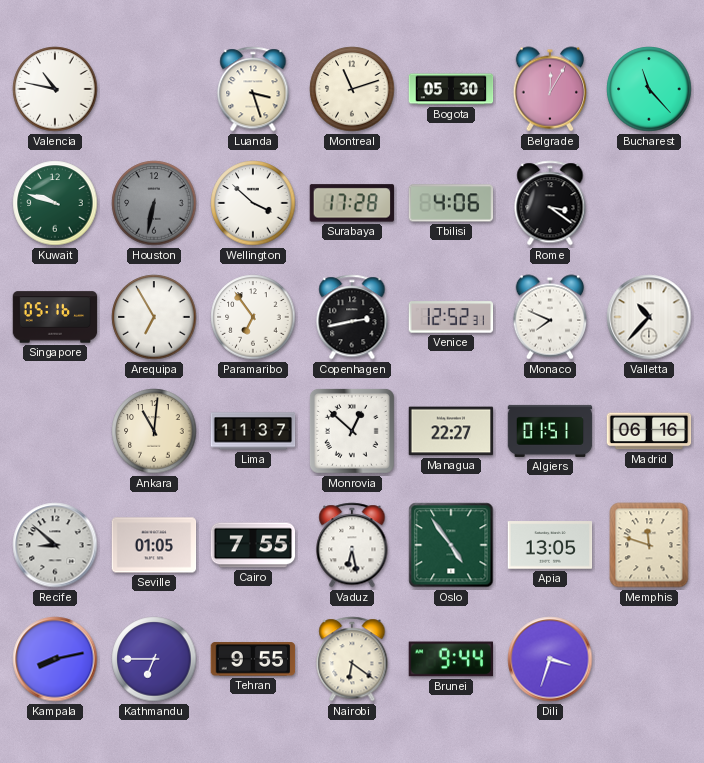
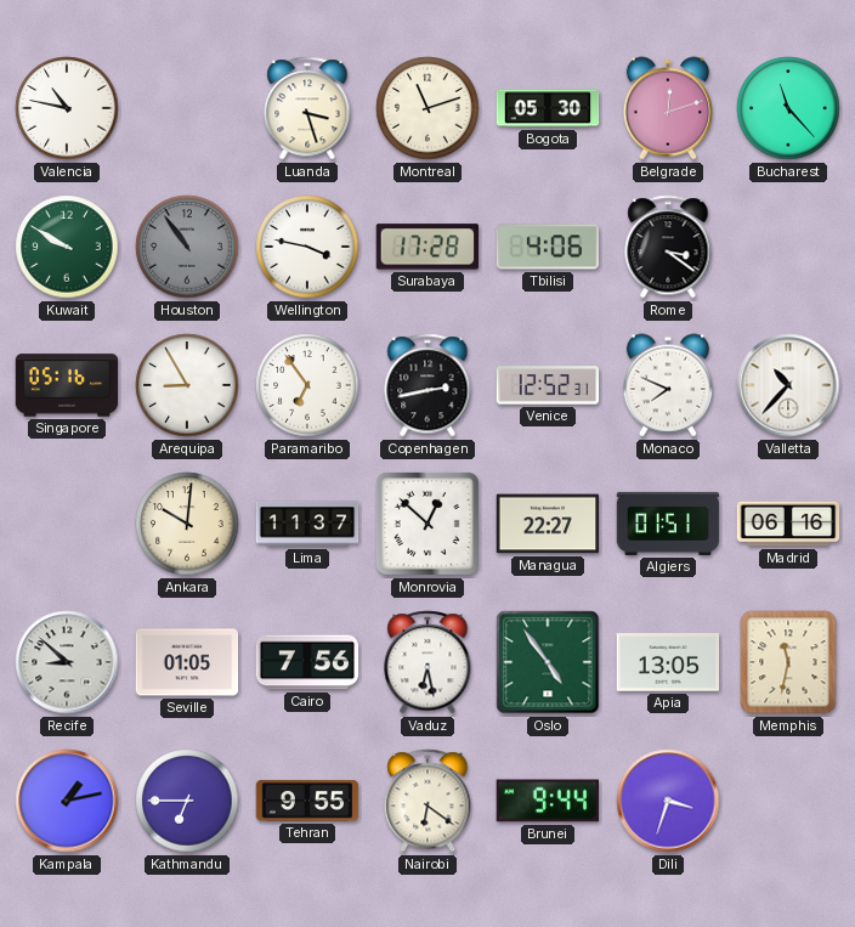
Belgrade: 12:05 -> 12:12
Kuwait: 9:48 -> 9:50
Houston: 6:32 -> 10:54
Wellington: 3:52 -> 3:47
Arequipa: 6:55 -> 8:55
Ankara: 11:01 -> 10:01
Cairo: 7:55 -> 7:56
Memphis: 11:48 -> 11:32
Kampala: 8:13 -> 1:13
